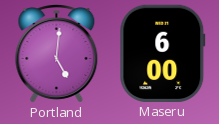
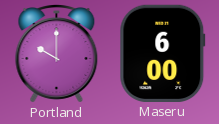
Portland: 5:01 -> 10:00
